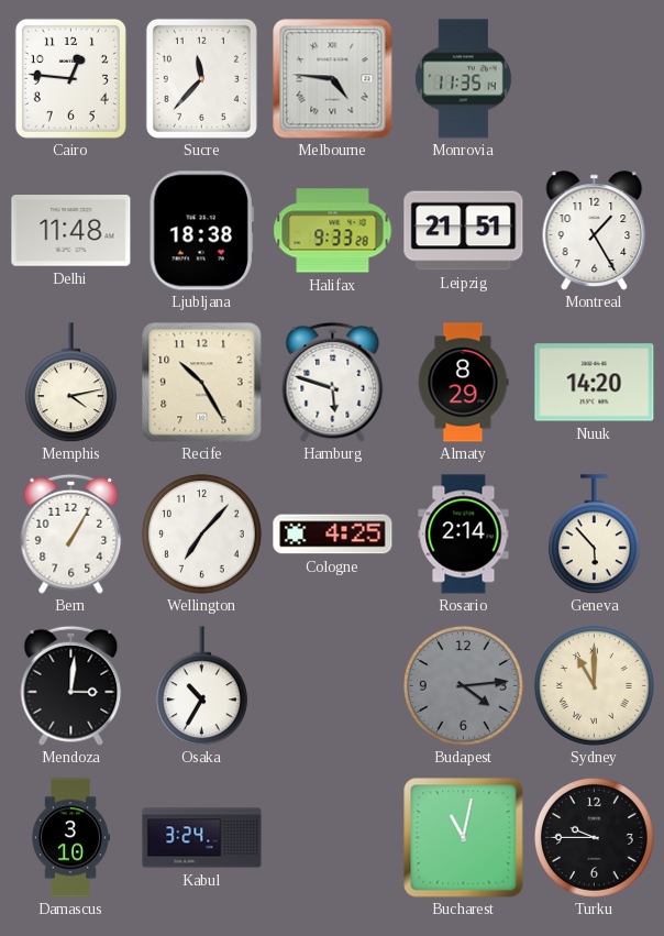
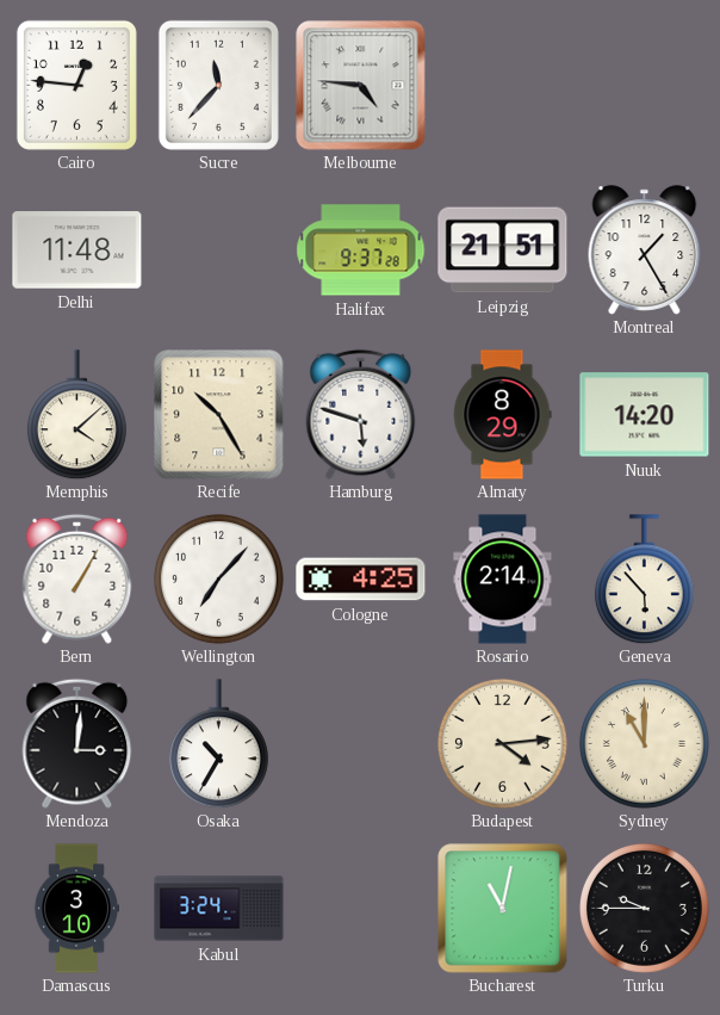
Monrovia: 11:35 -> none
Ljubljana: 18:38 -> none
Halifax: 9:33 -> 9:37
Memphis: 4:13 -> 4:08
Budapest dial: grey -> cream
